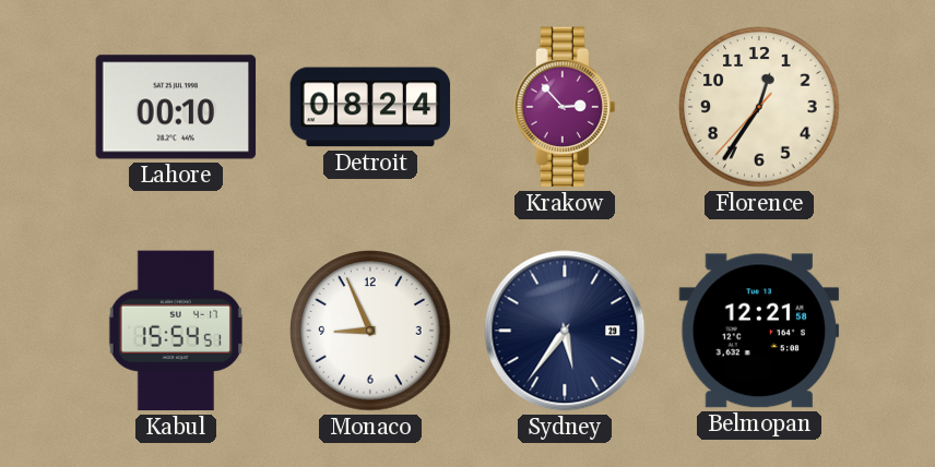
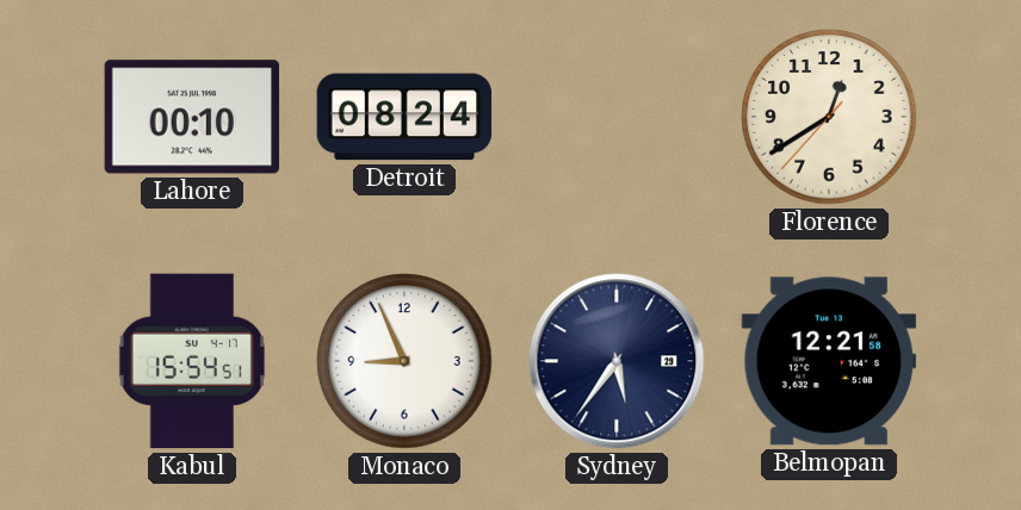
Krakow: 2:53 -> none
Florence: 12:35 -> 12:39
